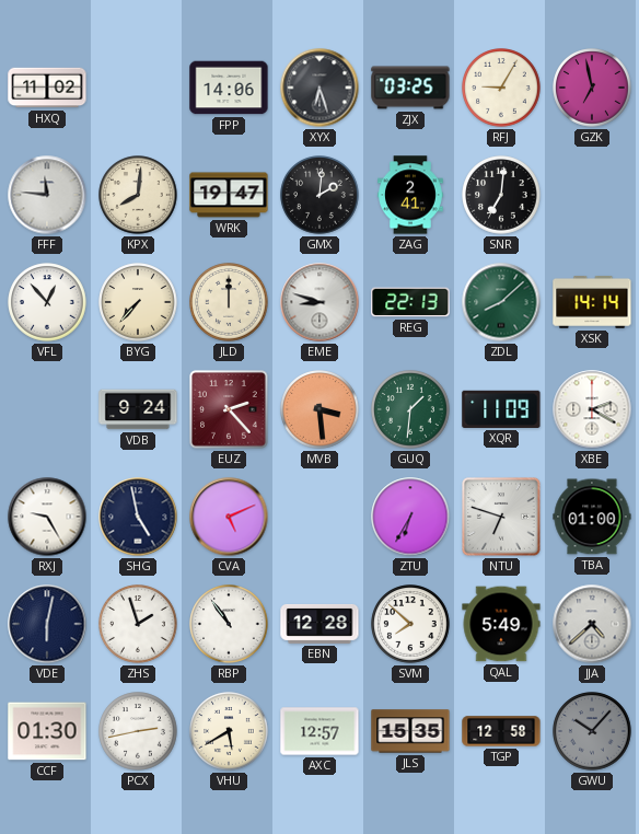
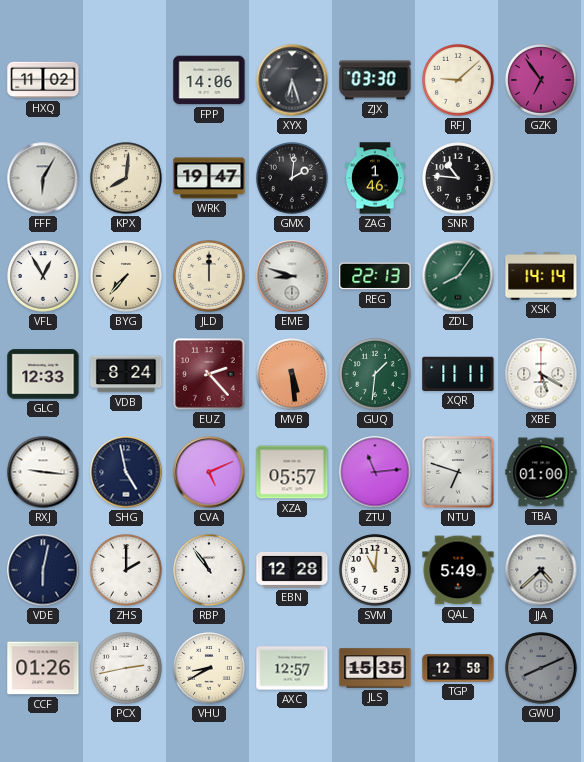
ZJX: 03:25 -> 03:30
RFJ: 9:05 -> 9:08
GZK: 6:58 -> 6:54
FFF: 11:46 -> 6:05
ZAG: 2:41 -> 1:46
SNR: 7:01 -> 10:46
VFL: 12:53 -> 12:55
ZDL: 8:08 -> 8:06
GLC: none -> 12:33
VDB: 9:24 -> 8:24
MVB: 3:29 -> 5:29
XQR: 11:09 -> 11:11
XBE: 2:20 -> 5:20
RXJ: 9:25 -> 9:16
XZA: none -> 05:57
ZTU: 6:35 -> 11:14
ZHS: 1:57 -> 2:00
SVM: 7:52 -> 11:01
CCF: 01:30 -> 01:26
VHU: 5:40 -> 8:40
GWU: 10:07 -> 8:11
